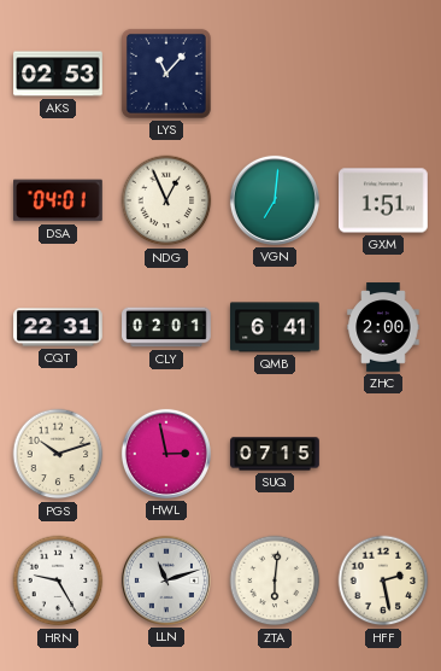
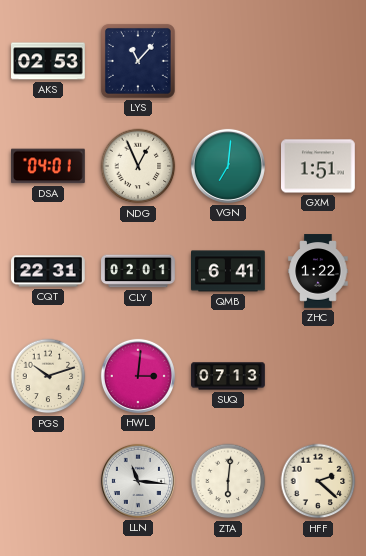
ZHC: 2:00 -> 1:22
HWL: 2:58 -> 3:01
SUQ: 07:15 -> 07:13
HRN: 9:25 -> none
LLN: 11:12 -> 11:16
HFF: 2:28 -> 2:22
